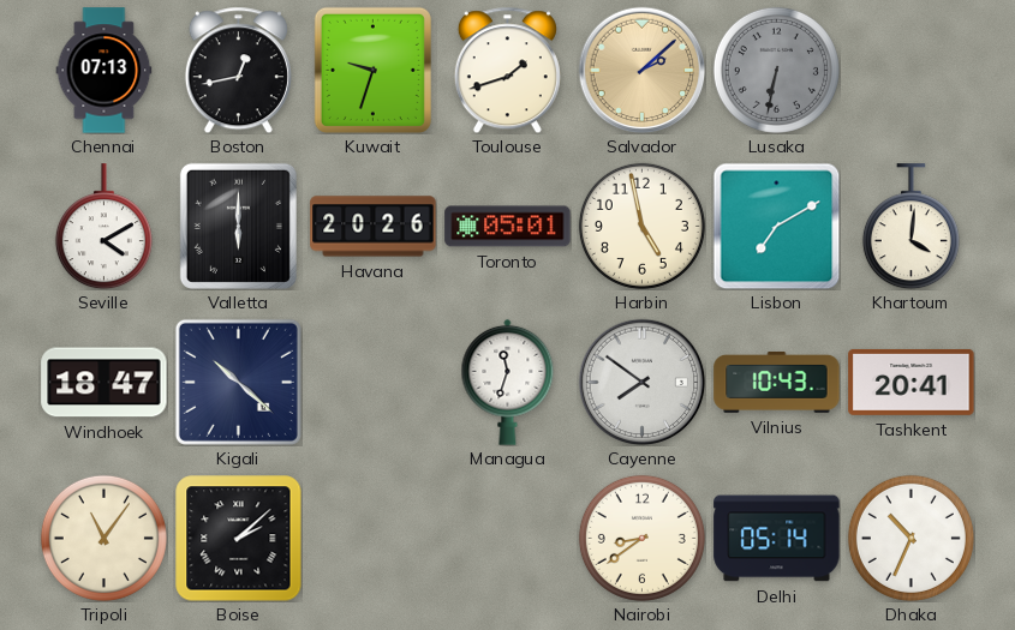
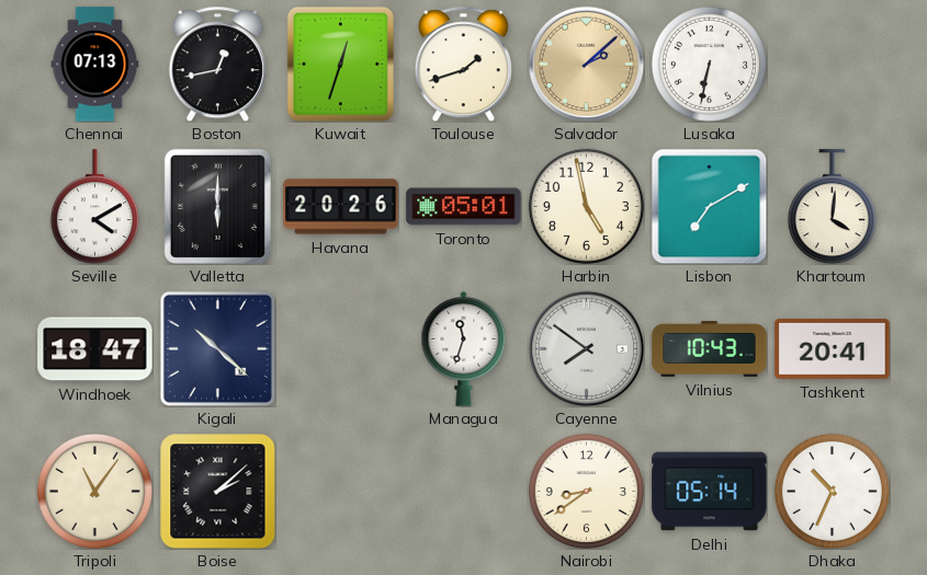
Kuwait: 9:33 -> 12:33
Lusaka dial: grey -> white
